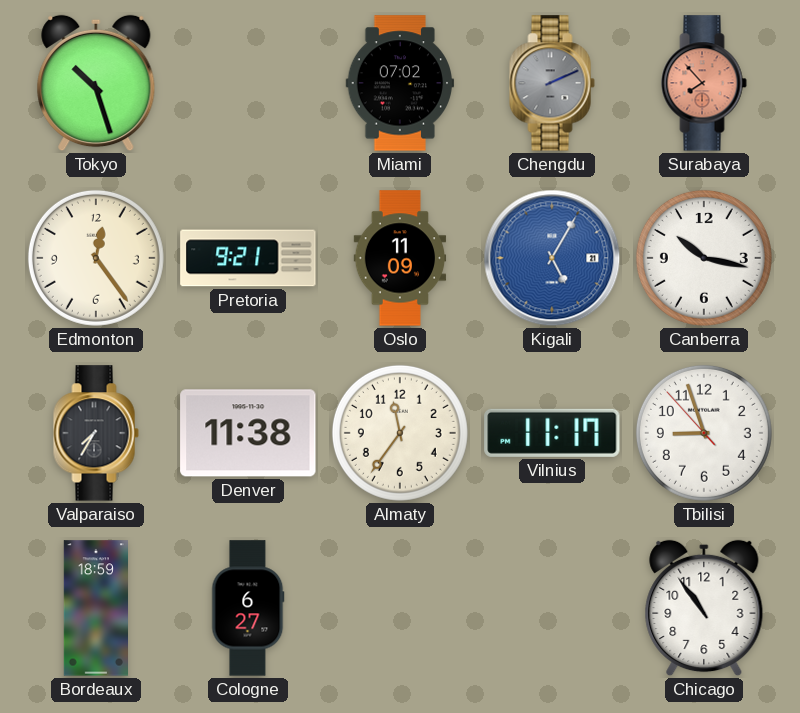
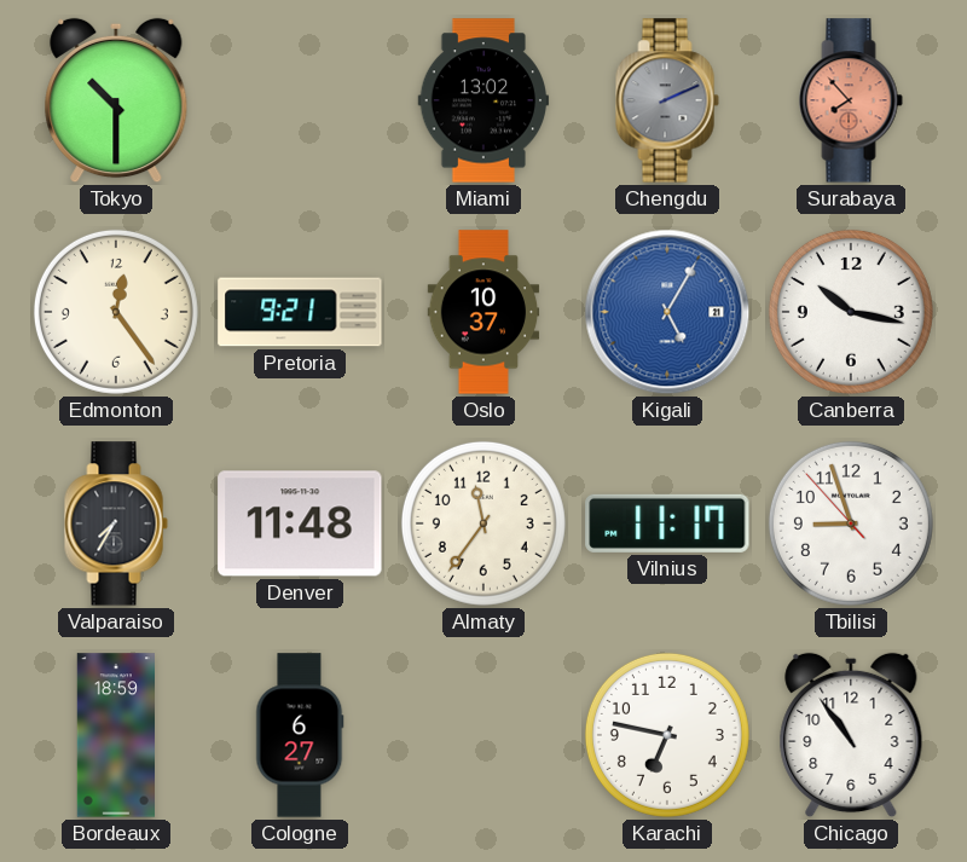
Tokyo: 10:27 -> 10:30
Miami: 07:02 -> 13:02
Oslo: 11:09 -> 10:37
Denver: 11:38 -> 11:48
Karachi: none -> 6:47
